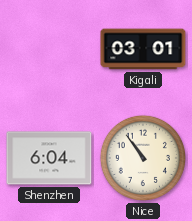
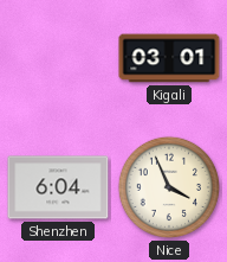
Nice: 10:54 -> 3:56
